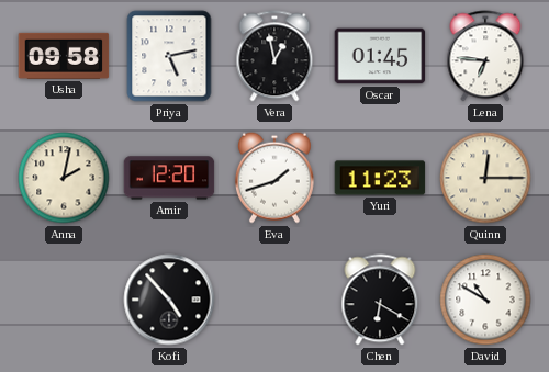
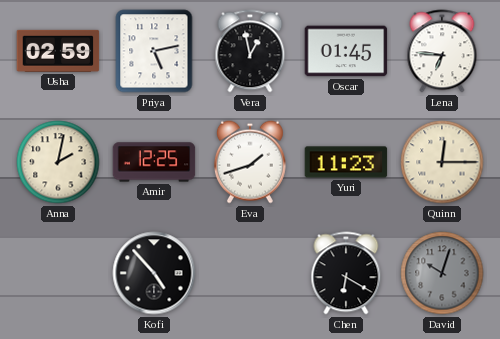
Usha: 09:58 -> 02:59
Amir: 12:20 -> 12:25
David: 10:50 -> 10:03
David dial: white -> grey
